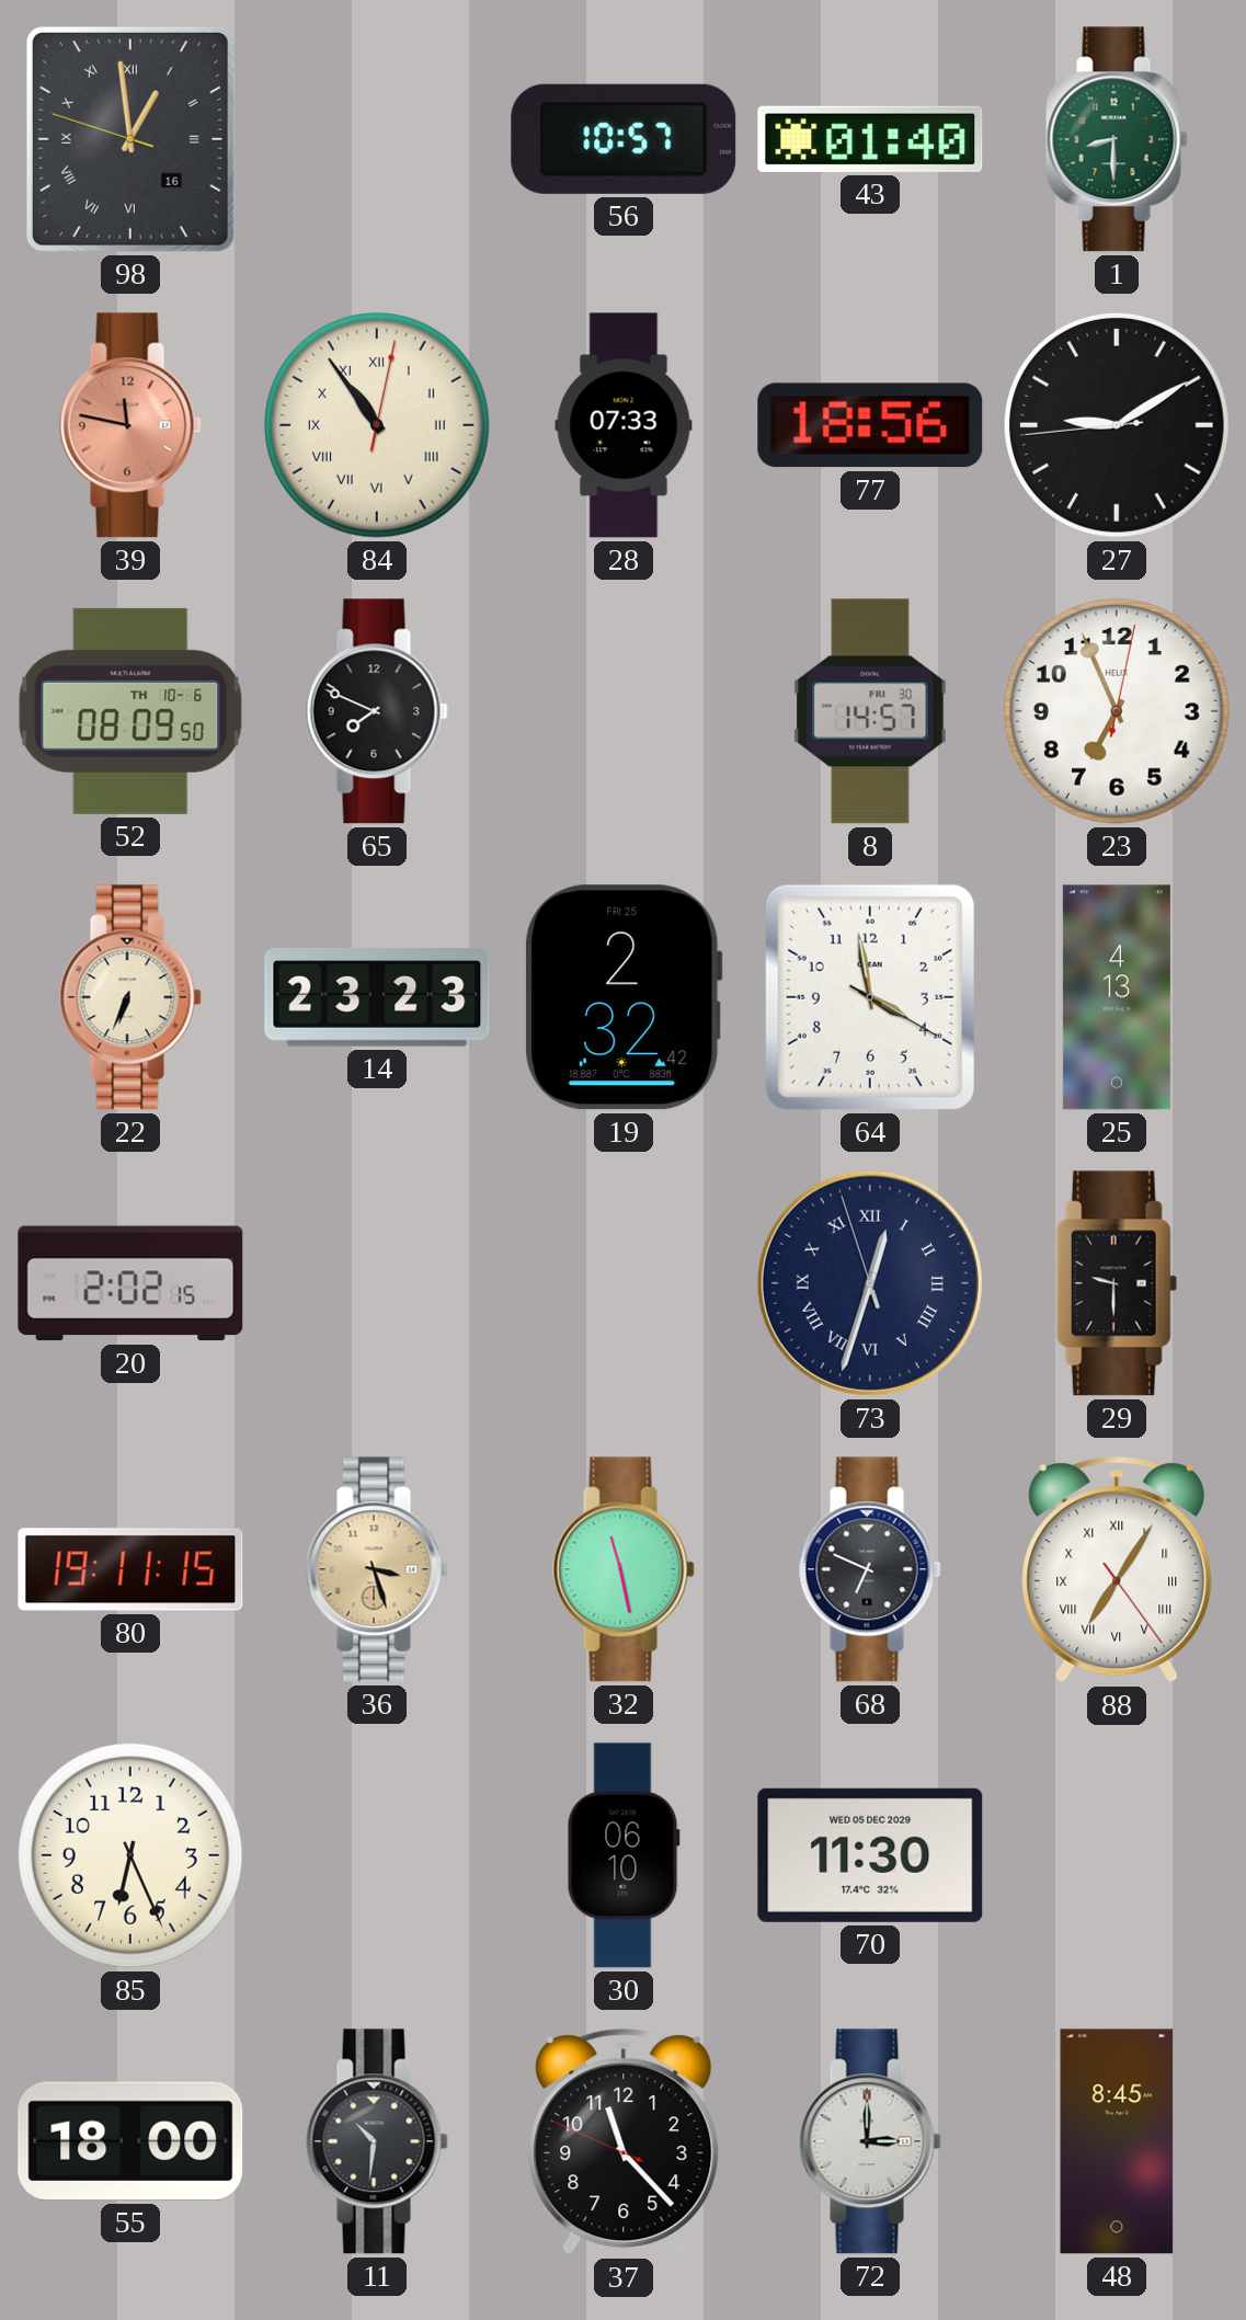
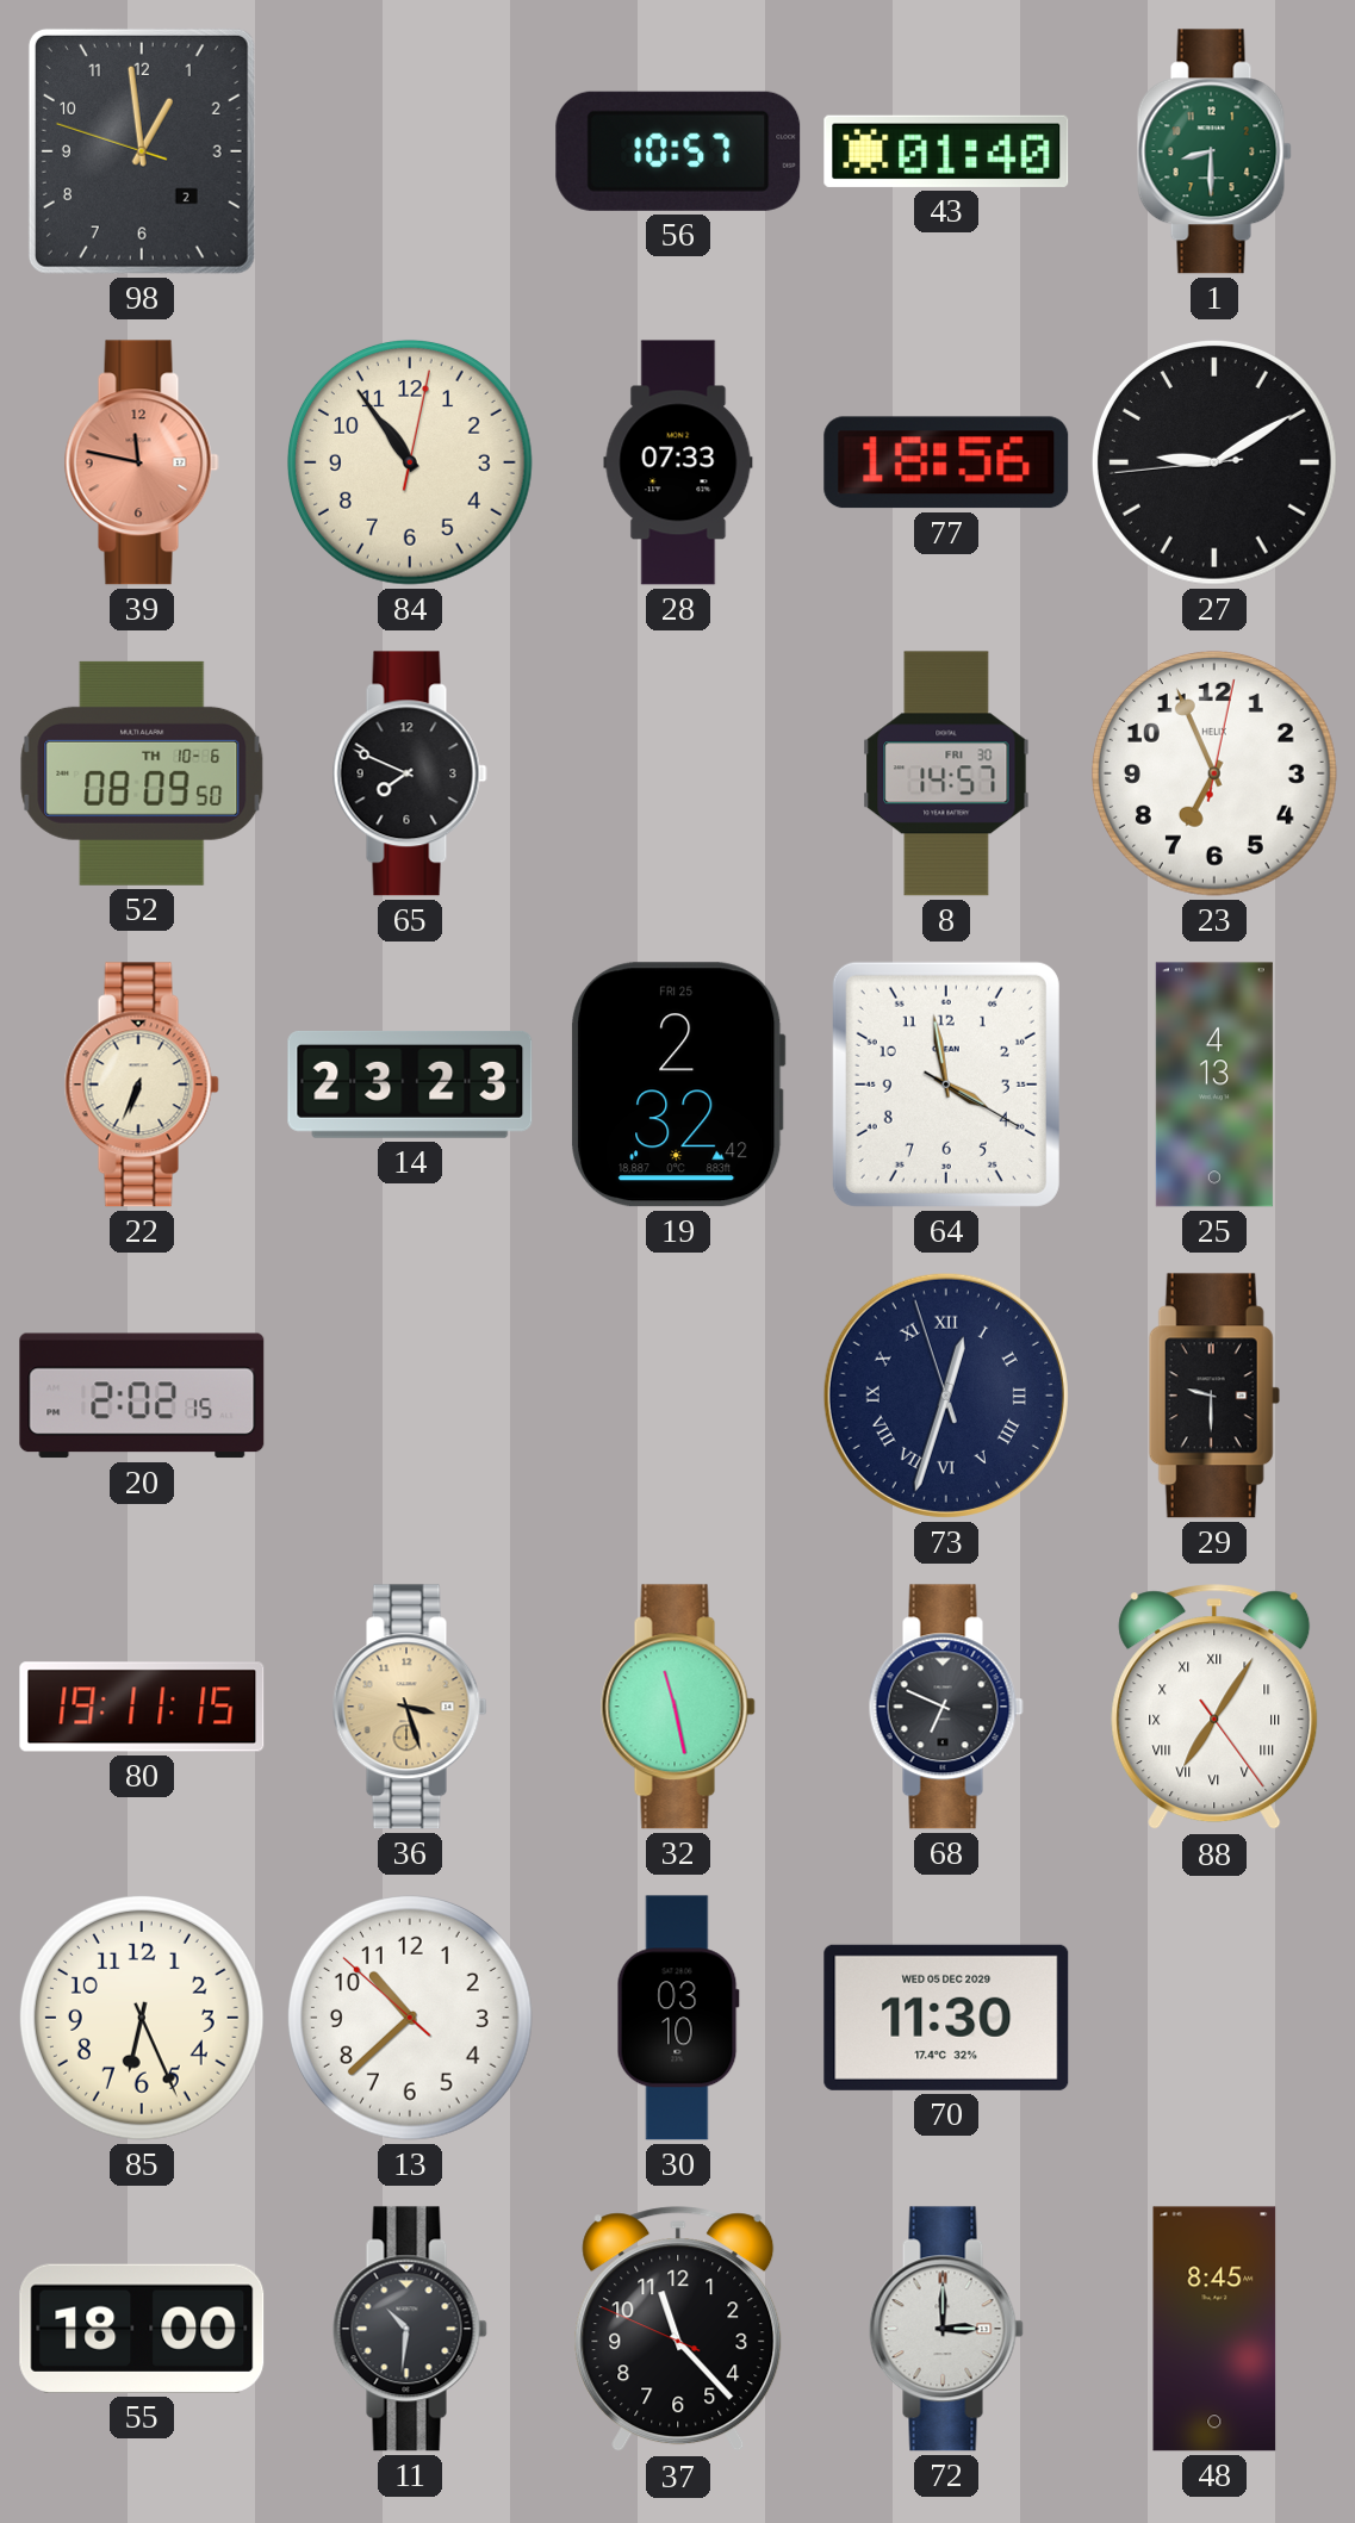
98 date: 16 -> 2
98 numerals: Roman -> Arabic
84 numerals: Roman -> Arabic
13: none -> 10:37
30: 06:10 -> 03:10
